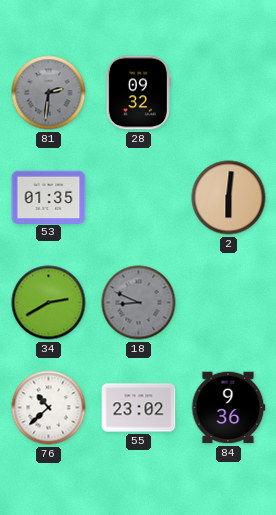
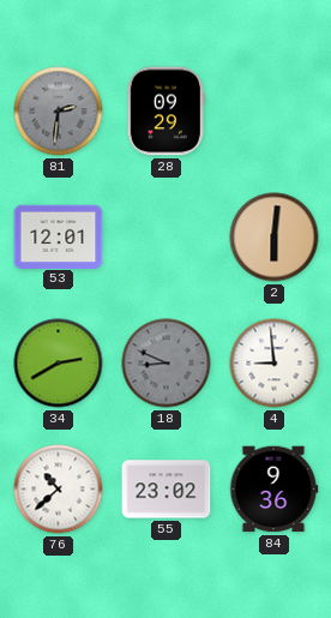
28: 09:32 -> 09:29
53: 01:35 -> 12:01
4: none -> 8:59
